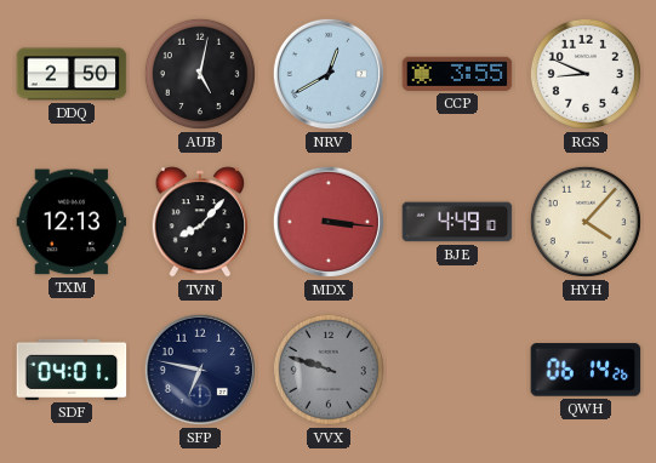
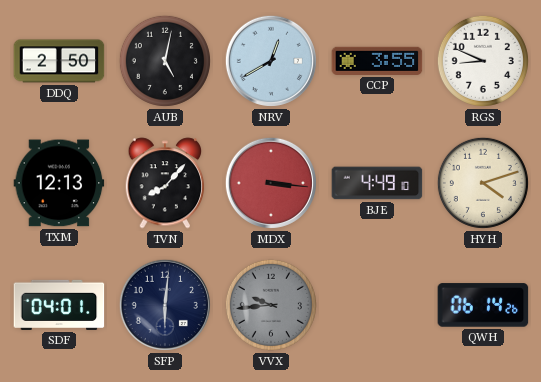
HYH: 4:07 -> 4:12
SFP: 6:47 -> 6:01
VVX: 9:48 -> 9:44
